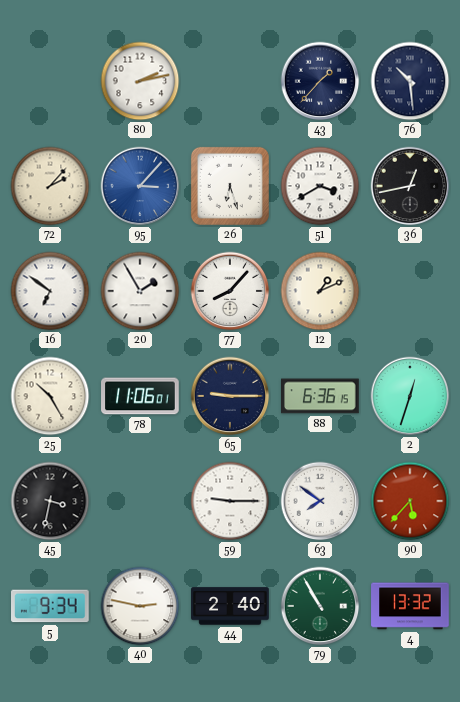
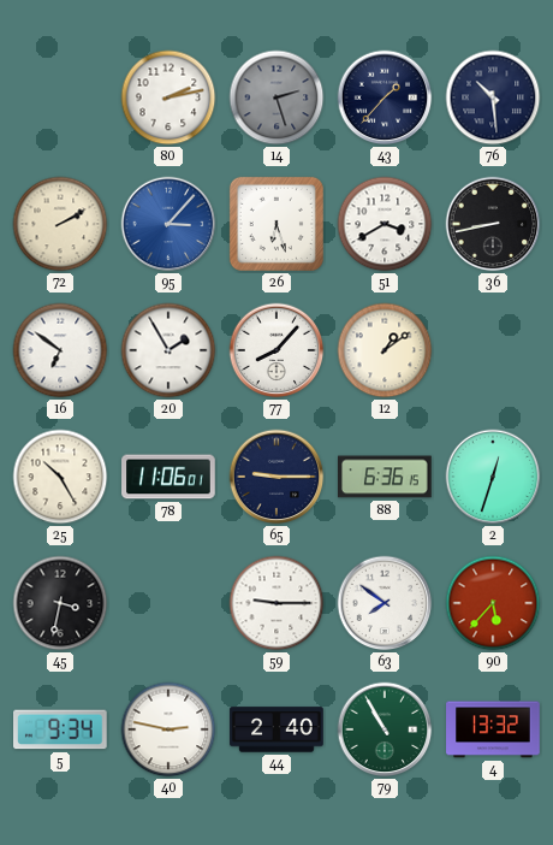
14: none -> 2:27
72: 2:07 -> 2:10
36: 12:43 -> 8:43
12: 1:11 -> 1:09
